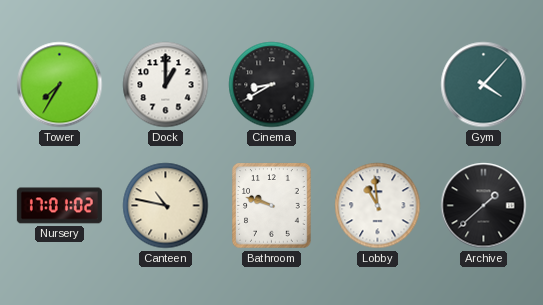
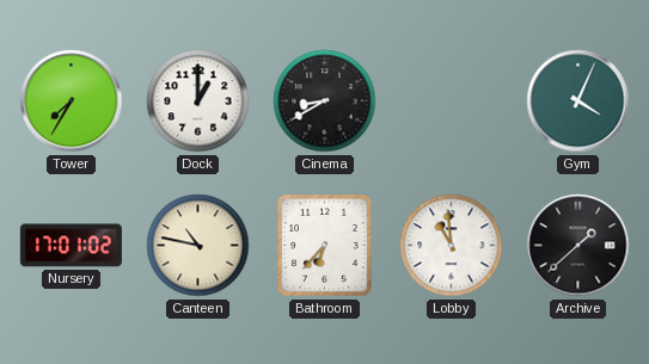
Gym: 4:07 -> 4:04
Bathroom: 9:48 -> 6:37
